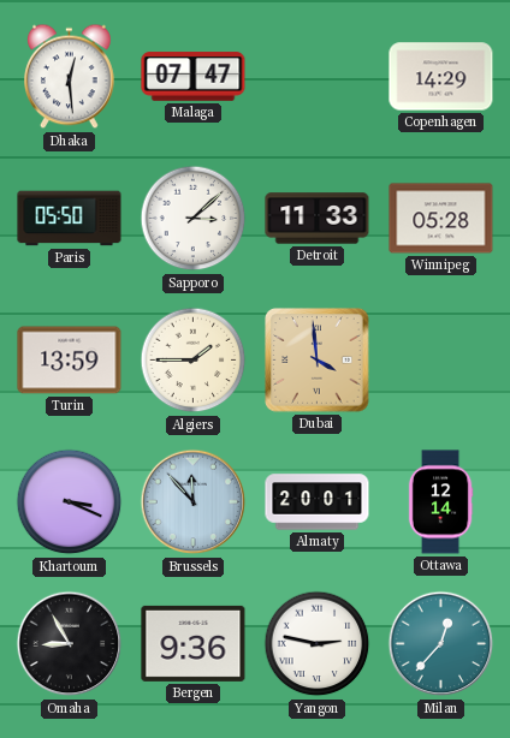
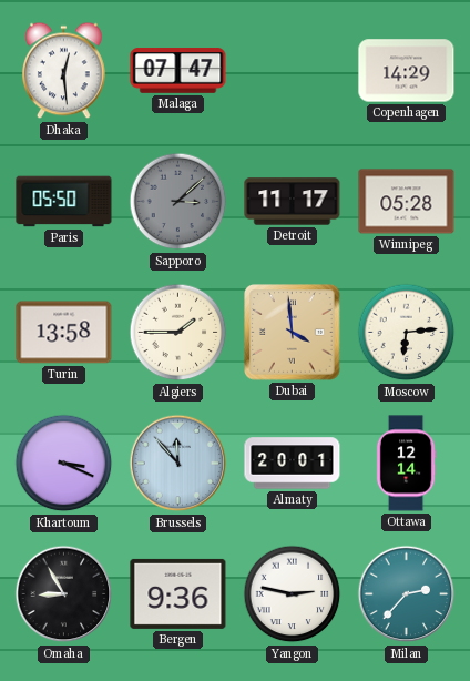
Sapporo dial: white -> grey
Detroit: 11:33 -> 11:17
Turin: 13:59 -> 13:58
Moscow: none -> 6:14
Milan: 12:37 -> 2:37
